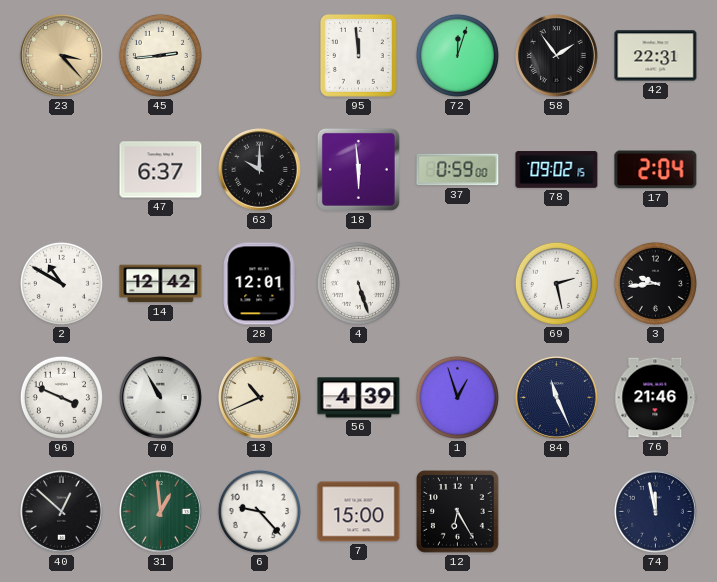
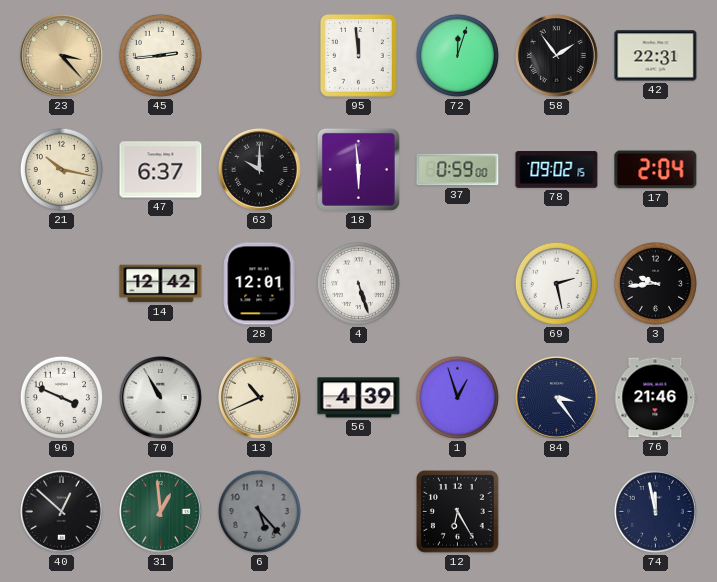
21: none -> 10:17
2: 10:50 -> none
84: 11:26 -> 3:24
6: 9:23 -> 5:23
6 dial: white -> grey
7: 15:00 -> none
